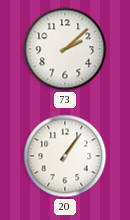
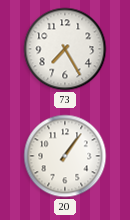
73: 2:08 -> 7:25
